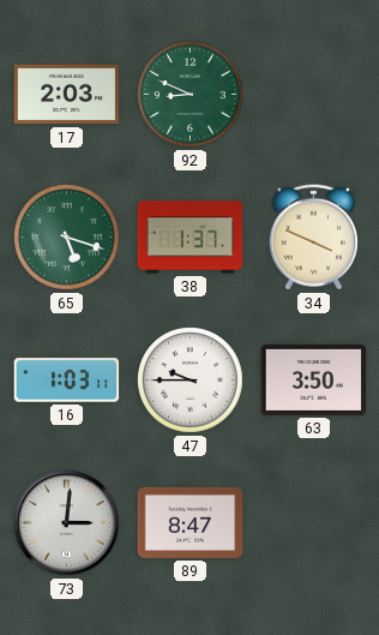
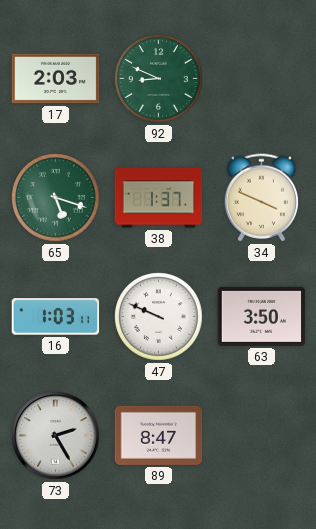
47: 9:45 -> 9:49
73: 3:01 -> 2:25
